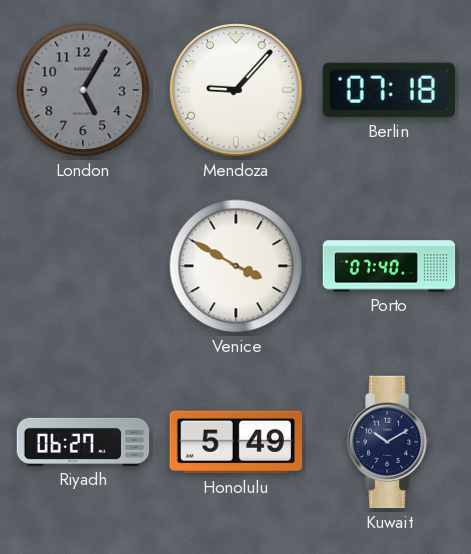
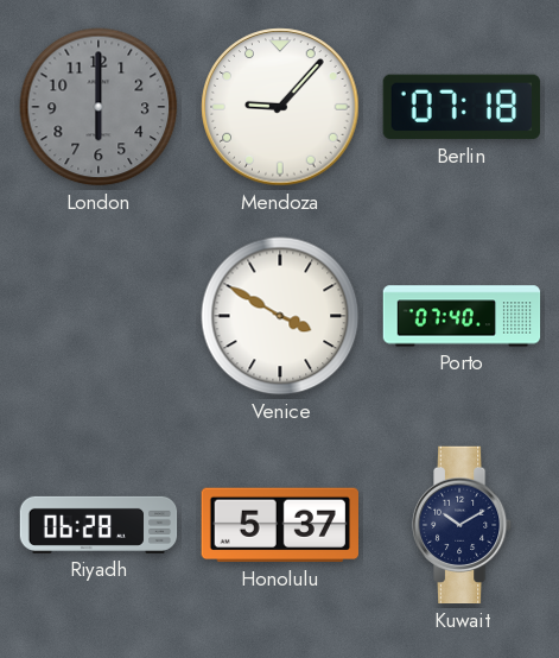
London: 5:05 -> 6:00
Riyadh: 06:27 -> 06:28
Honolulu: 5:49 -> 5:37
